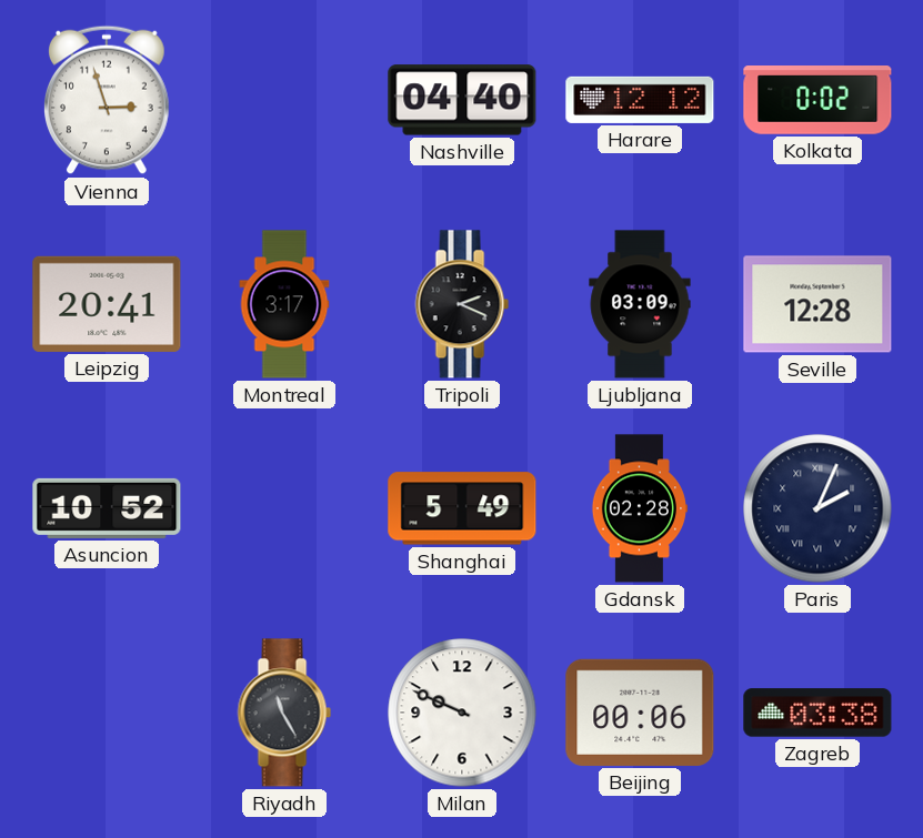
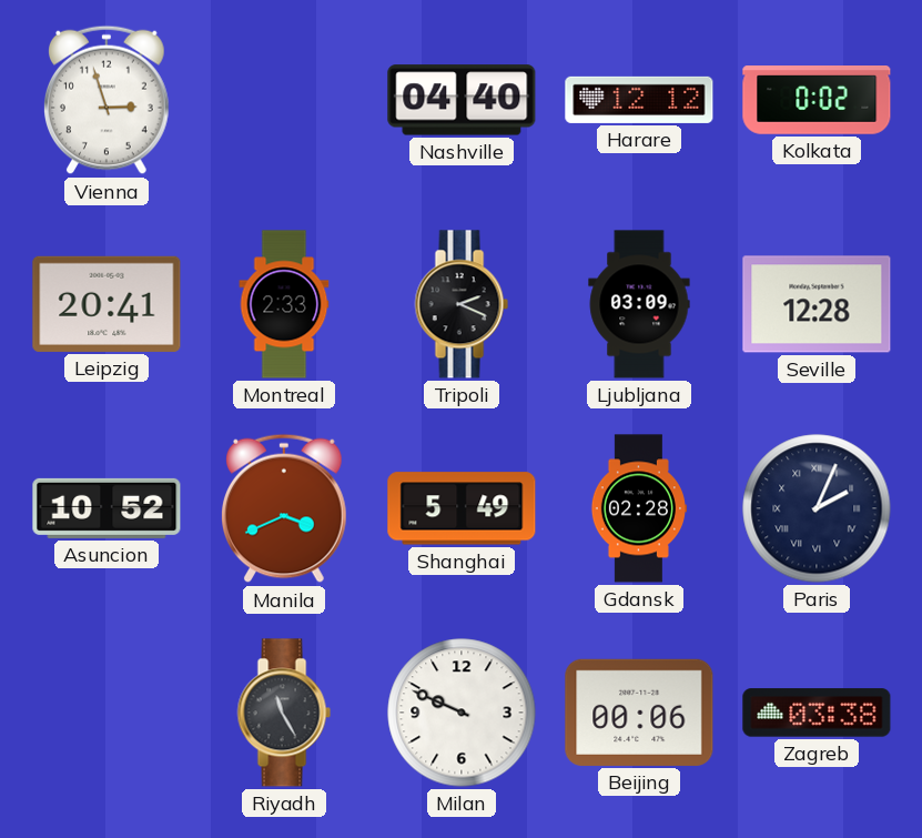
Montreal: 3:17 -> 2:33
Manila: none -> 3:41
